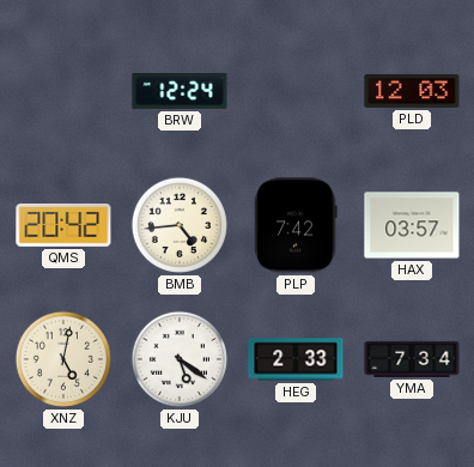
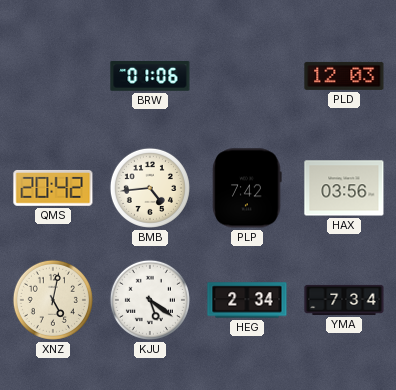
BRW: 12:24 -> 01:06
HAX: 03:57 -> 03:56
HEG: 2:33 -> 2:34
